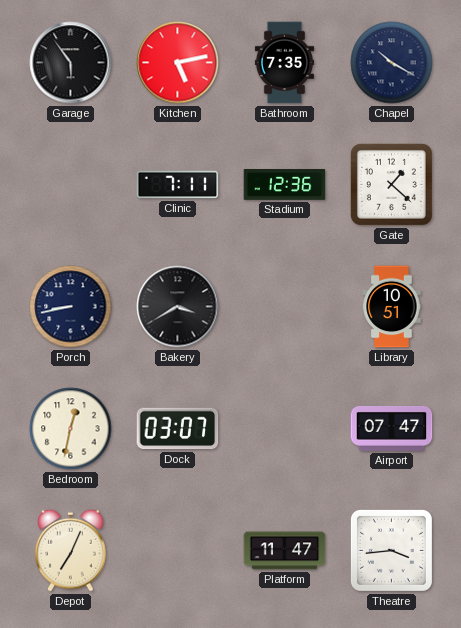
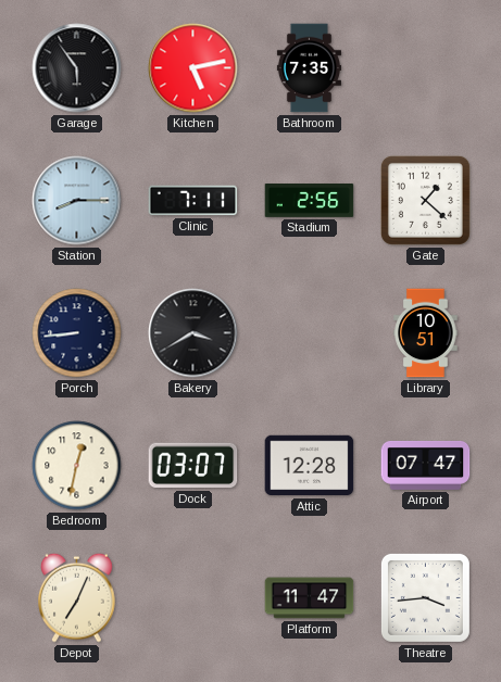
Chapel: 10:20 -> none
Station: none -> 8:15
Stadium: 12:36 -> 2:56
Porch: 8:43 -> 8:44
Attic: none -> 12:28
